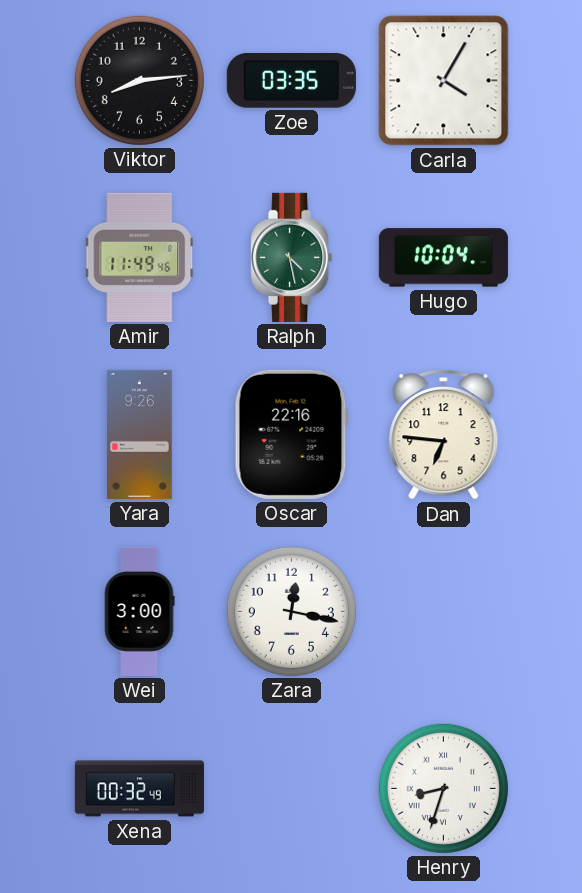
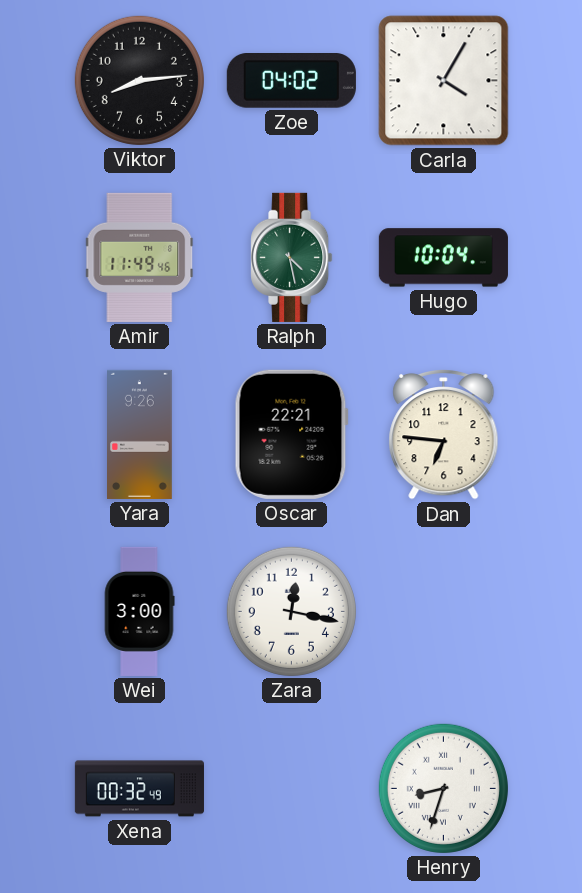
Zoe: 03:35 -> 04:02
Oscar: 22:16 -> 22:21
